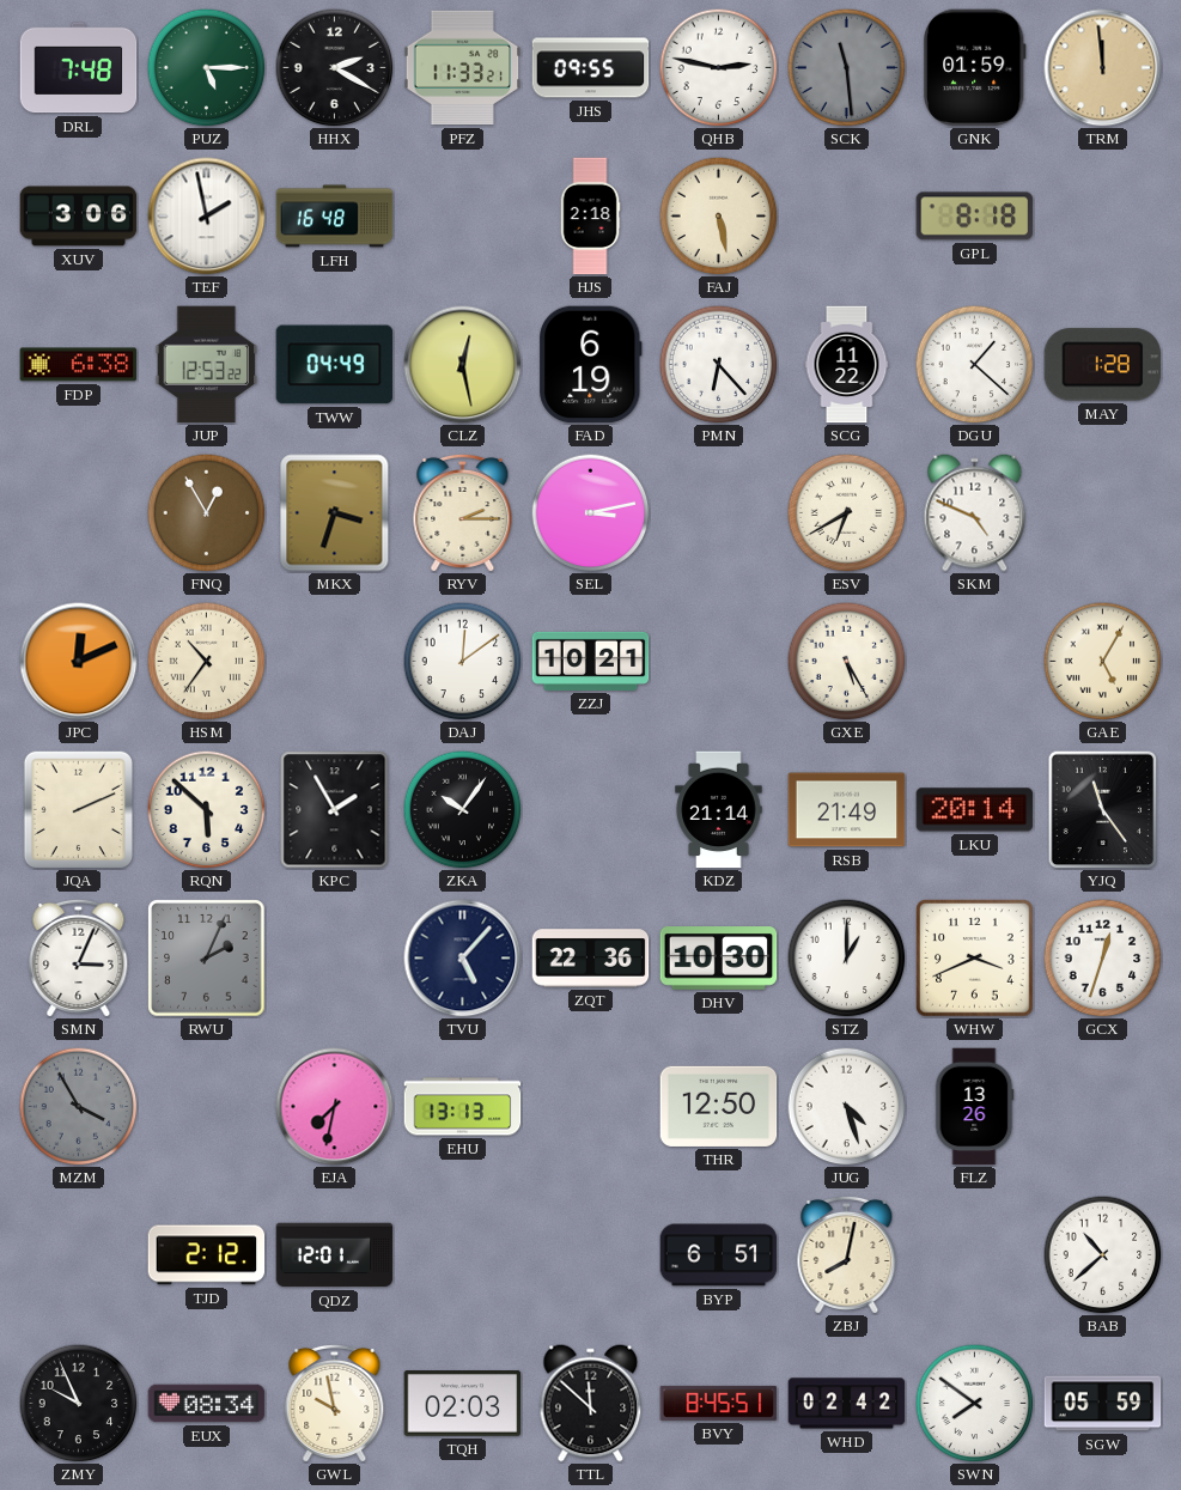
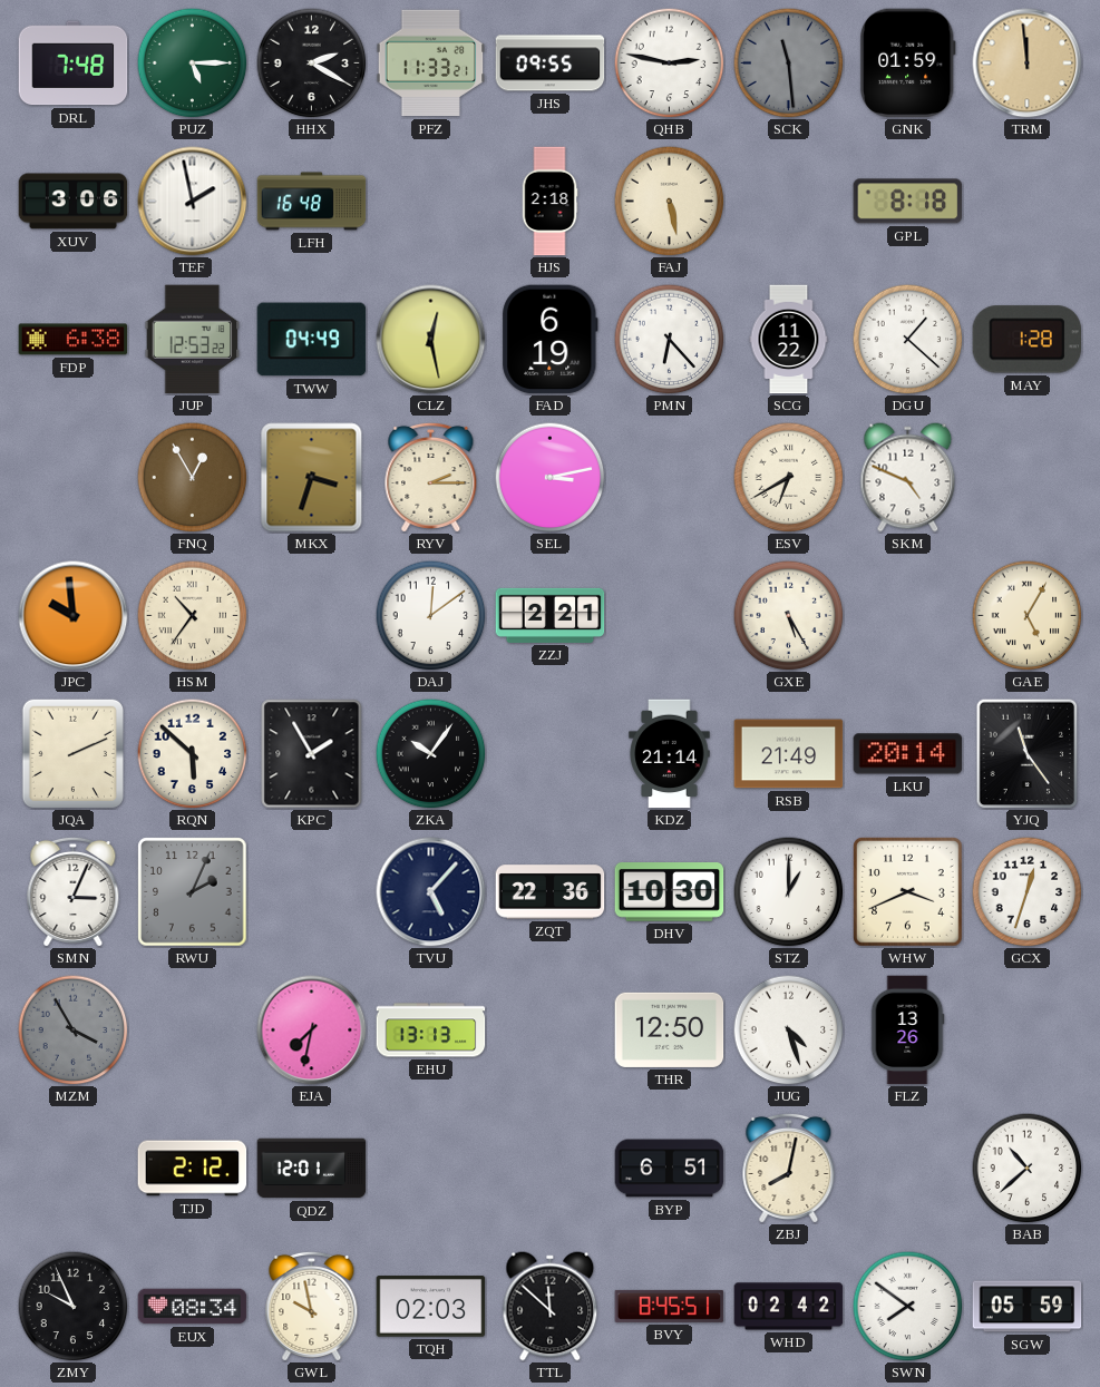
JPC: 12:11 -> 9:59
ZZJ: 10:21 -> 2:21
